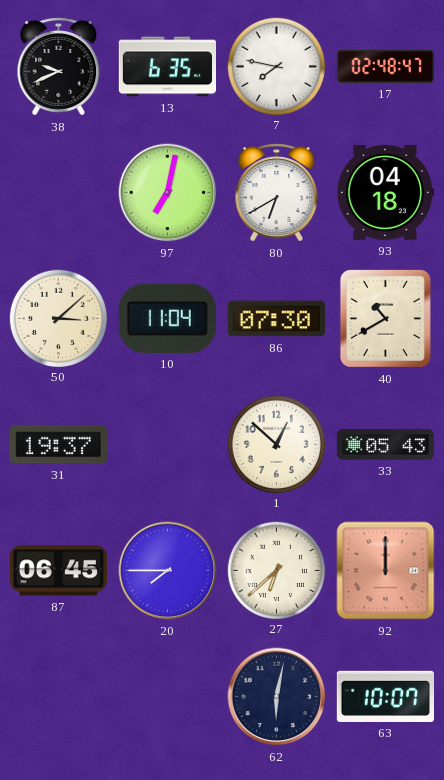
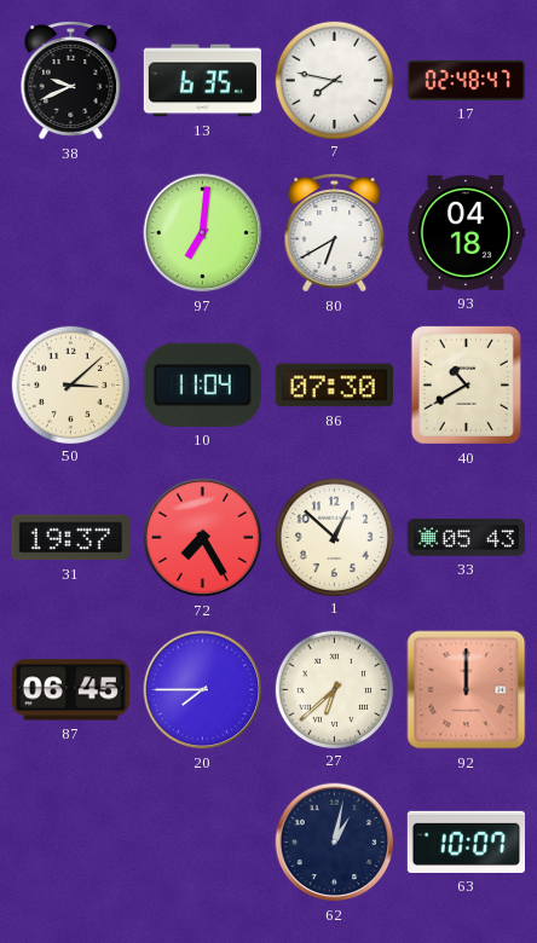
97: 7:02 -> 7:01
72: none -> 7:25
62: 6:02 -> 1:02
